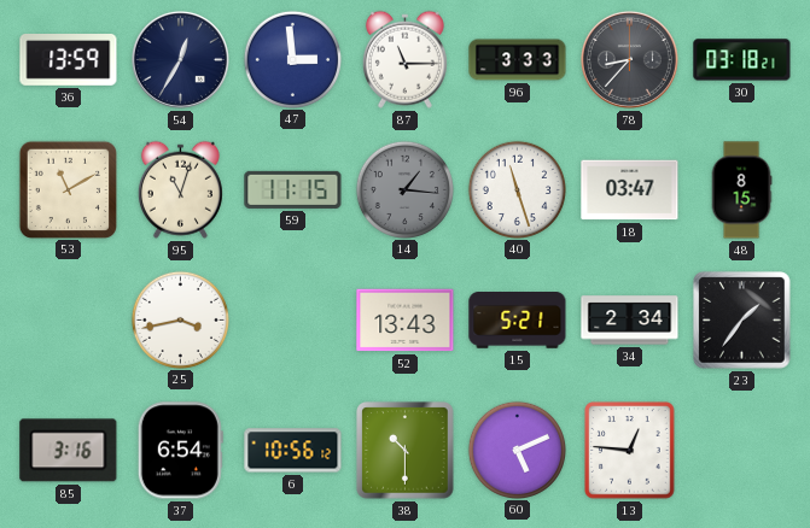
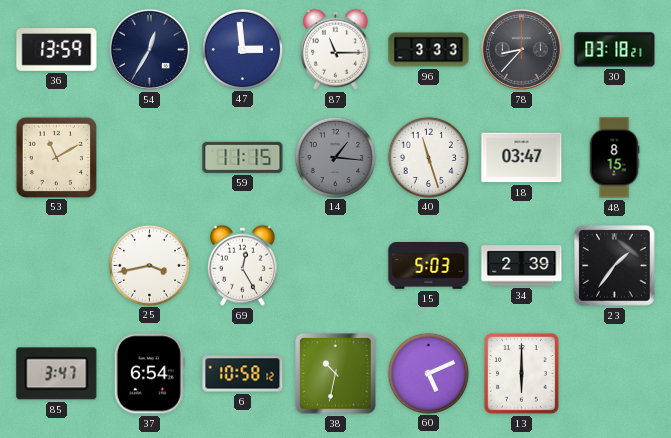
95: 11:03 -> none
69: none -> 12:25
52: 13:43 -> none
15: 5:21 -> 5:03
34: 2:34 -> 2:39
85: 3:16 -> 3:47
6: 10:56 -> 10:58
38: 10:30 -> 10:32
13: 12:46 -> 6:00
